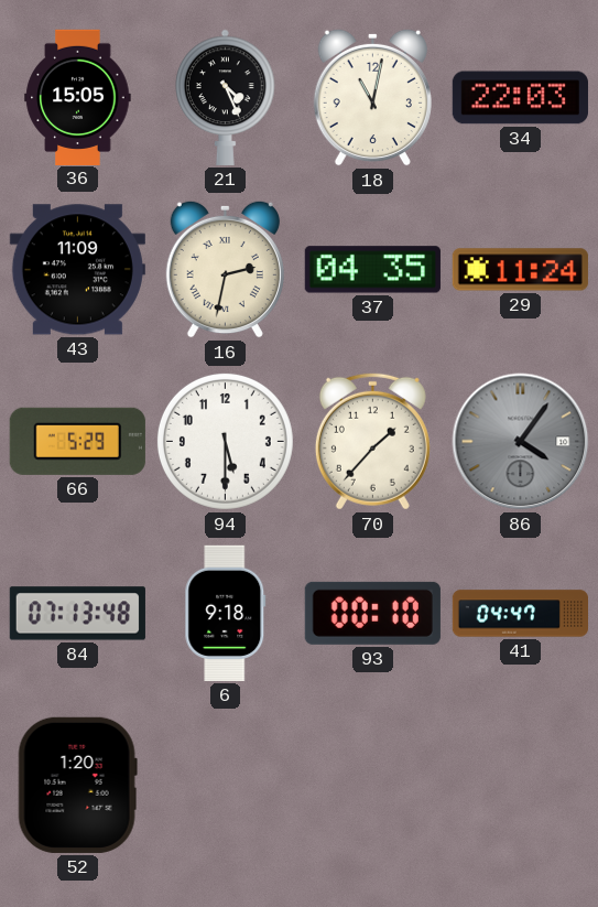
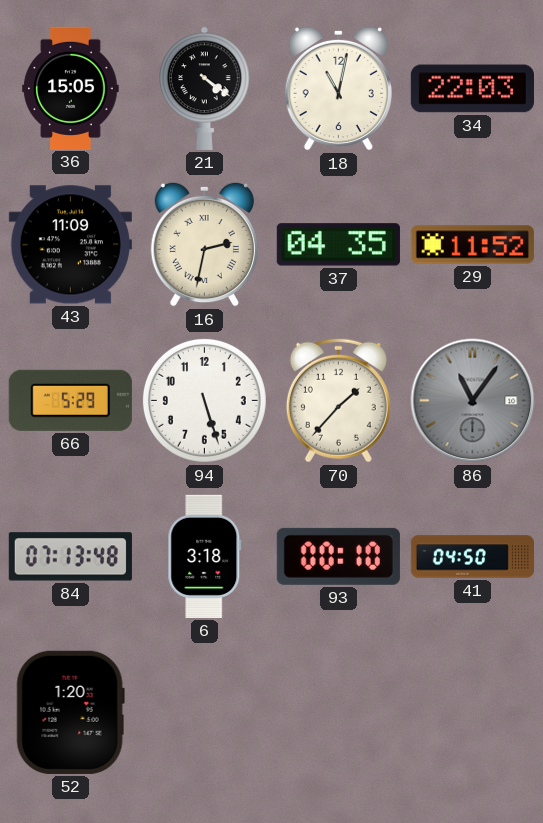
21: 4:26 -> 4:21
29: 11:24 -> 11:52
94: 5:30 -> 5:27
86: 4:06 -> 11:06
6: 9:18 -> 3:18
41: 04:47 -> 04:50
